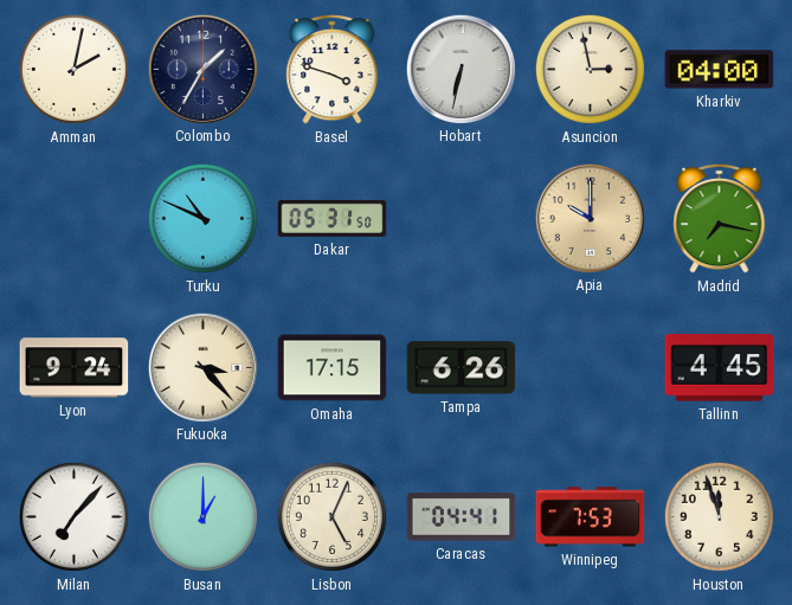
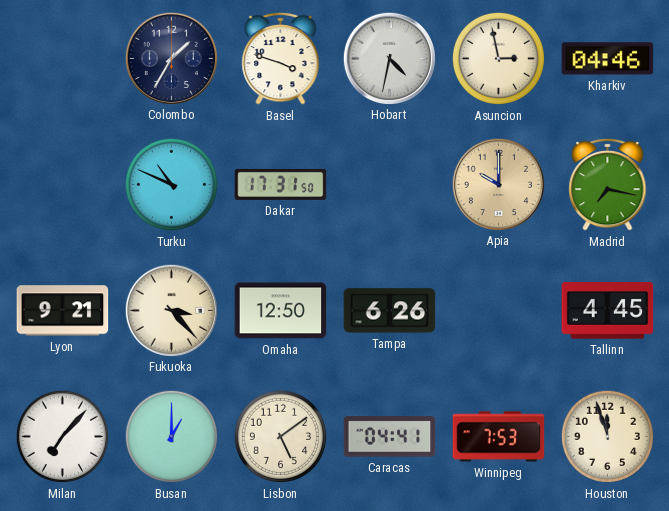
Amman: 2:02 -> none
Hobart: 6:32 -> 4:32
Kharkiv: 04:00 -> 04:46
Dakar: 05:31 -> 17:31
Lyon: 9:24 -> 9:21
Omaha: 17:15 -> 12:50
Lisbon: 5:04 -> 5:09
